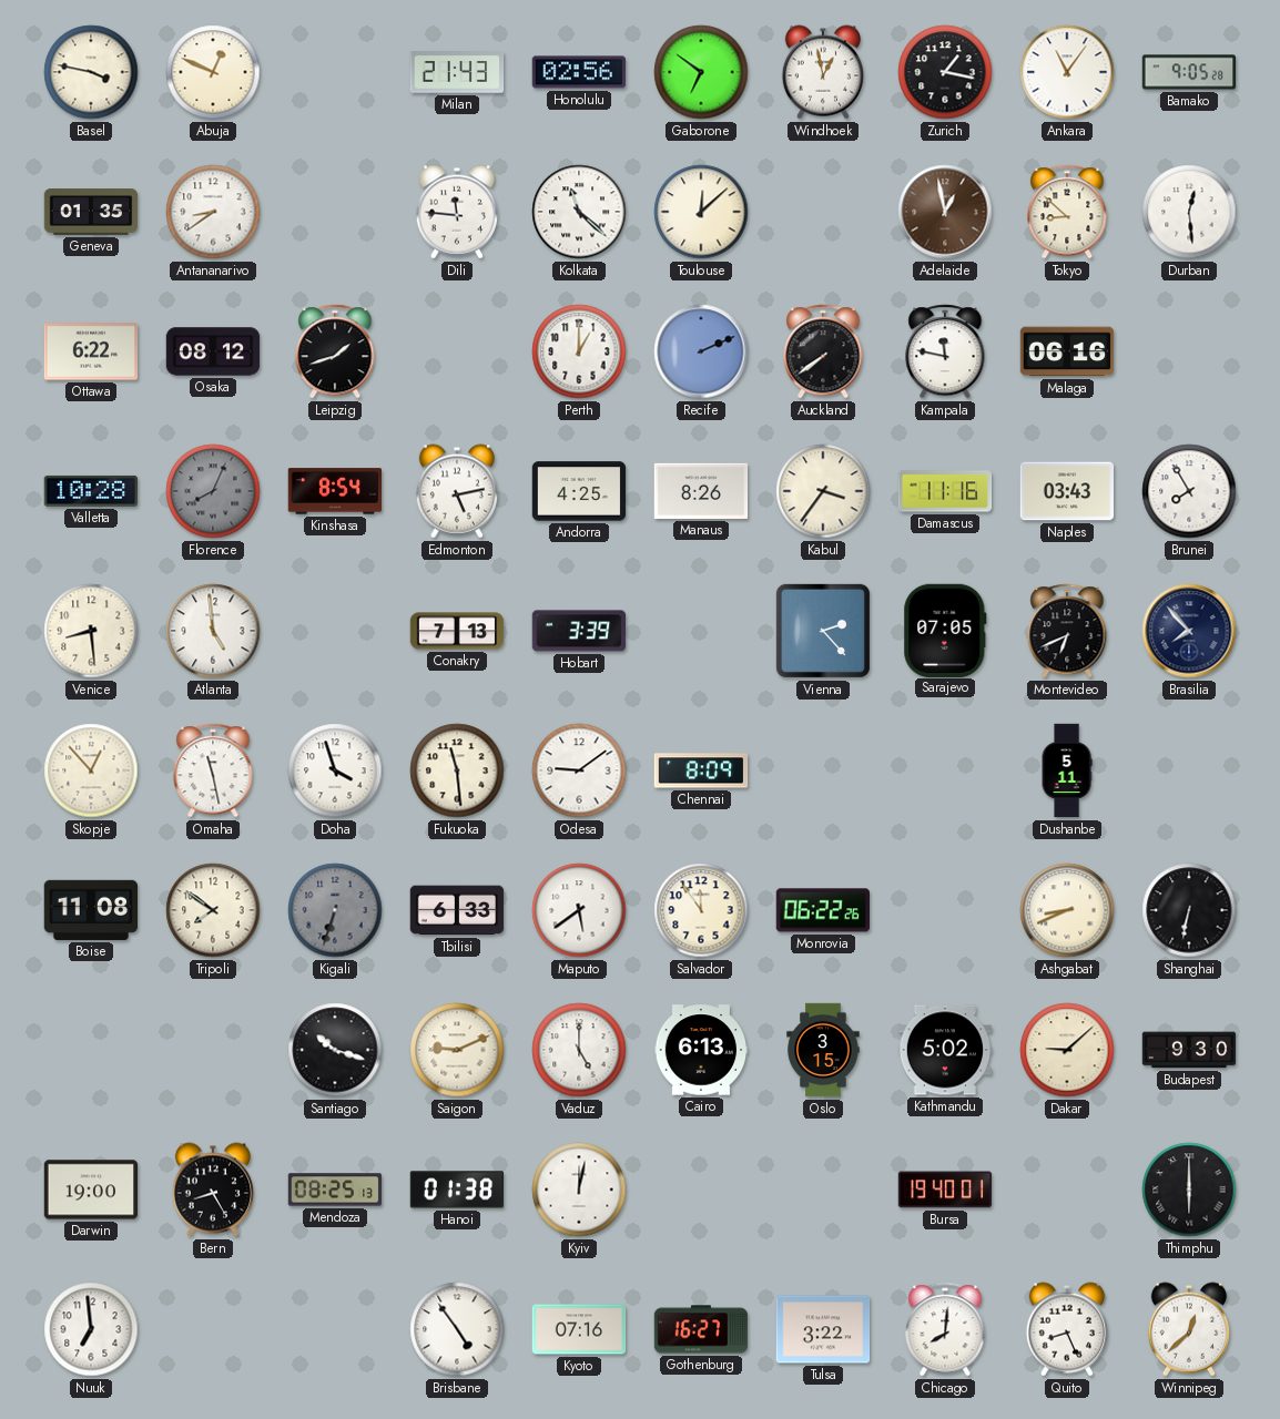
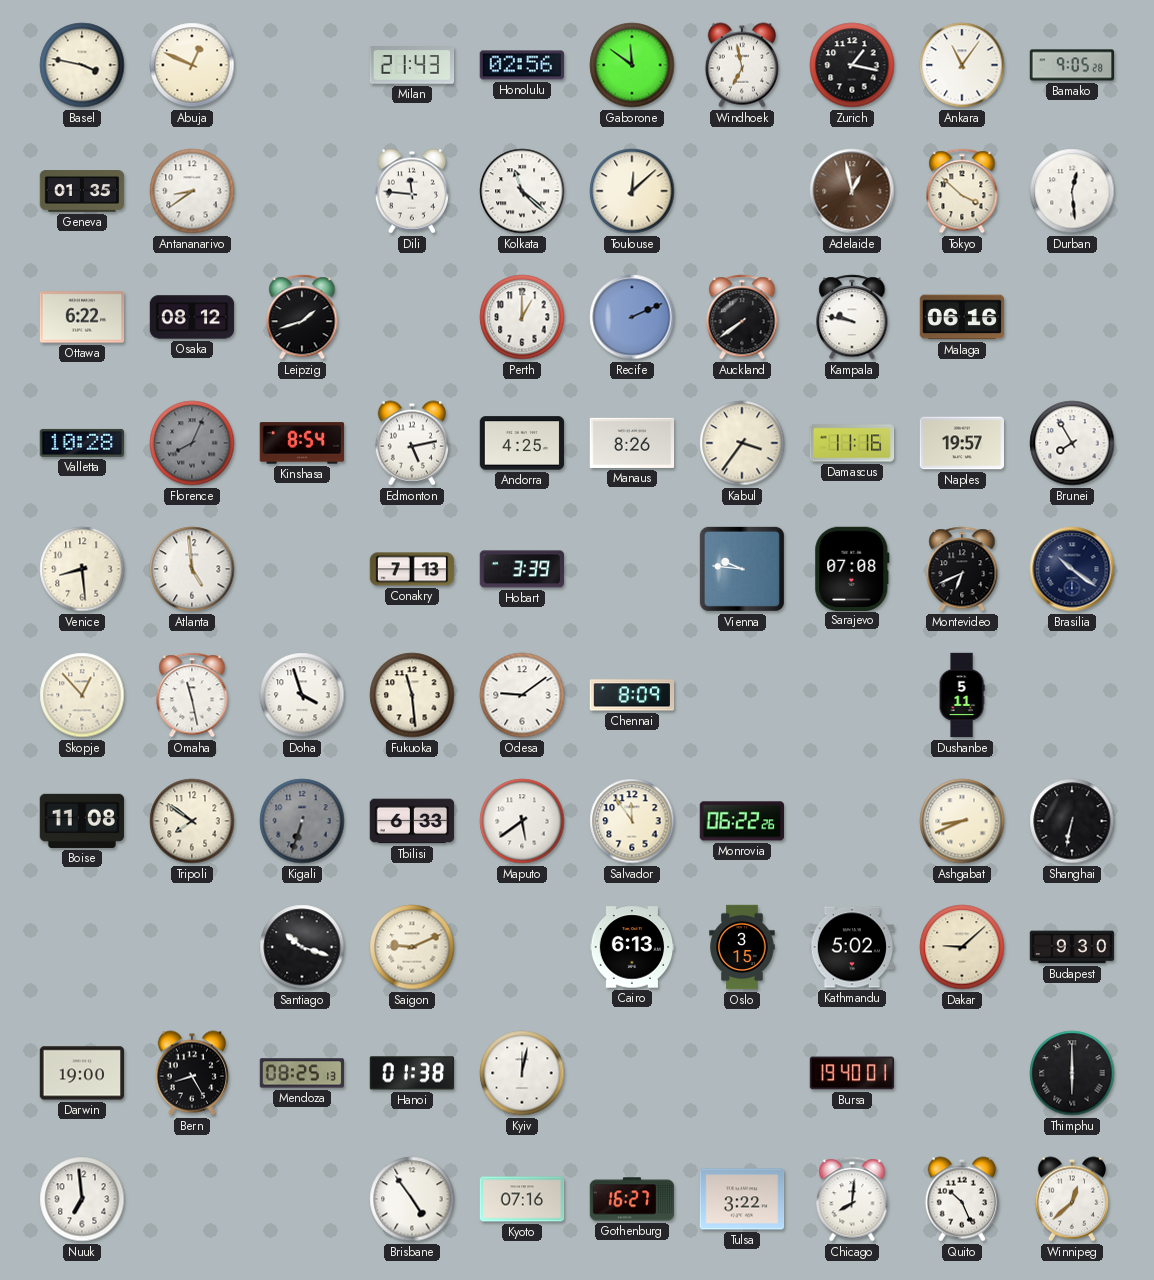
Gaborone: 6:51 -> 11:51
Windhoek: 12:58 -> 6:58
Tokyo: 8:52 -> 3:52
Kampala: 11:47 -> 9:47
Naples: 03:43 -> 19:57
Vienna: 2:23 -> 9:46
Sarajevo: 07:05 -> 07:08
Brasilia: 7:53 -> 10:21
Vaduz: 5:00 -> none
Quito: 8:26 -> 10:26
